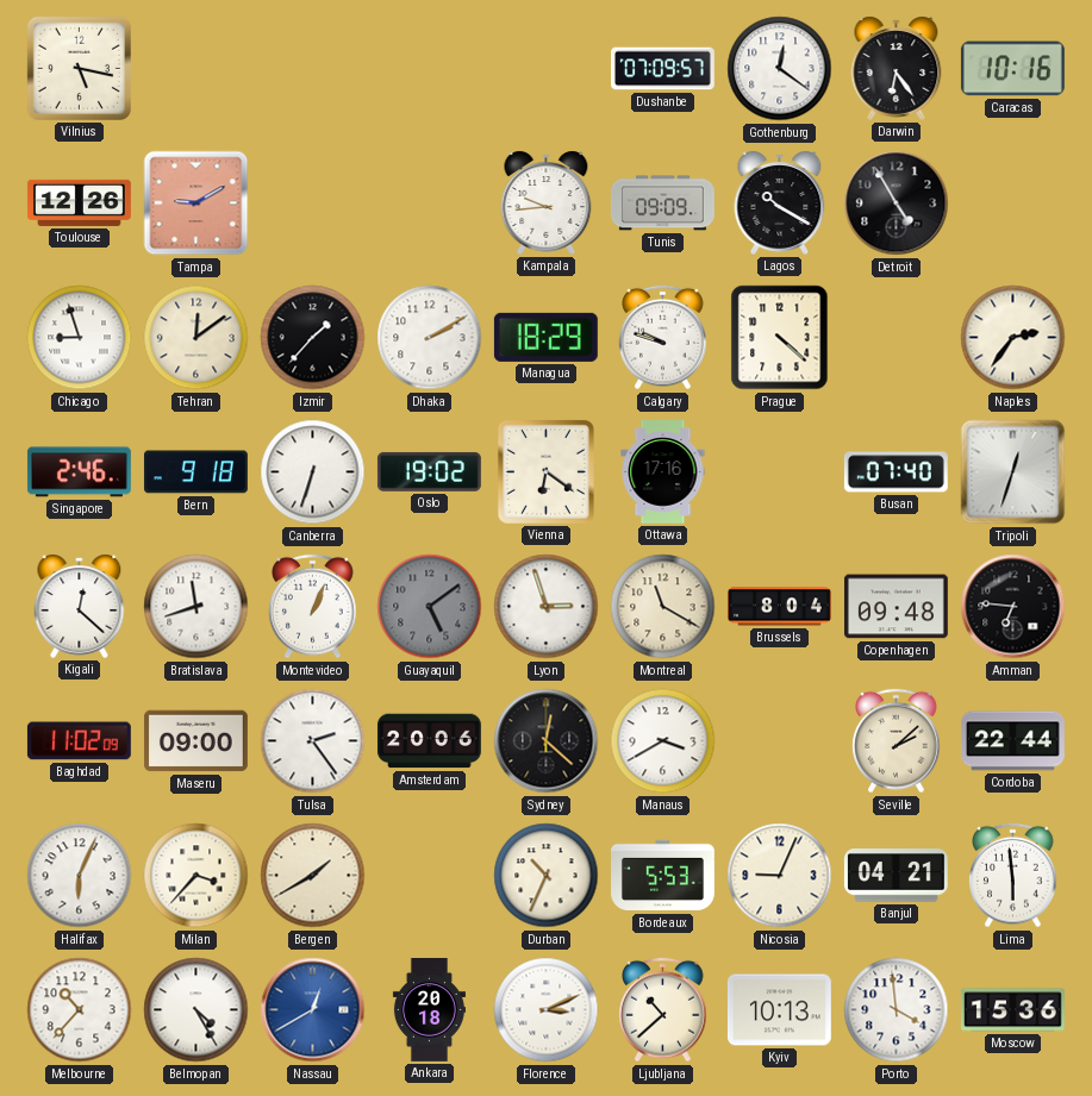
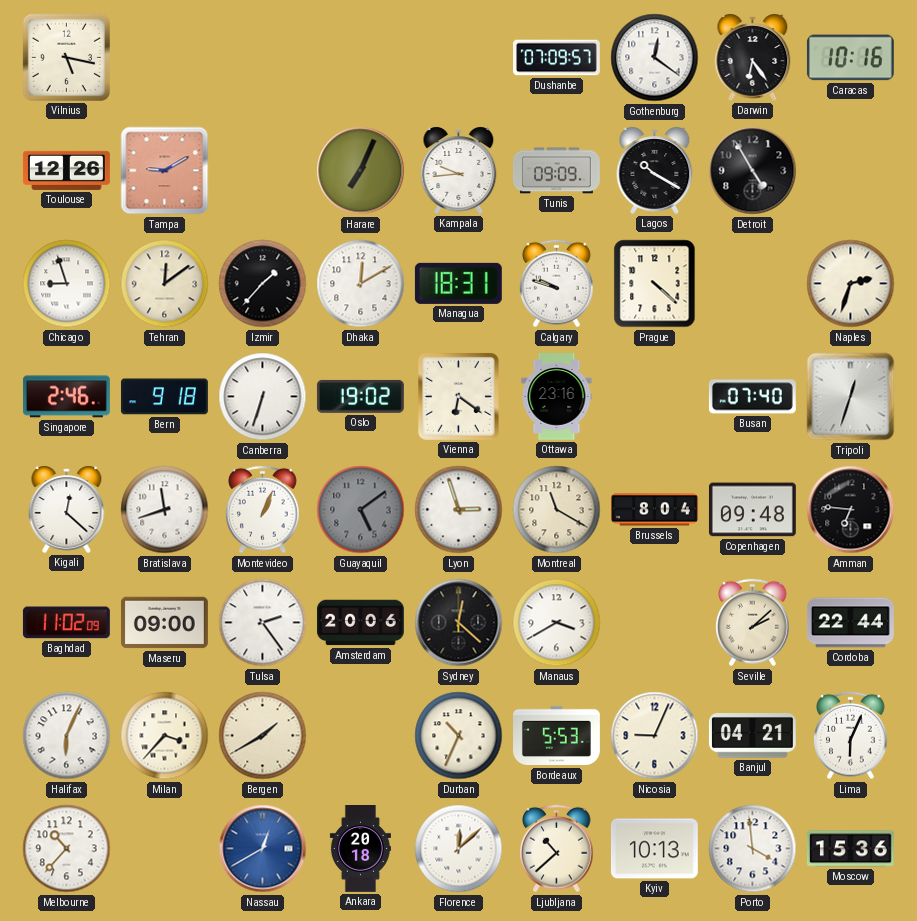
Harare: none -> 7:04
Dhaka: 2:10 -> 12:10
Managua: 18:29 -> 18:31
Naples: 2:36 -> 2:33
Ottawa: 17:16 -> 23:16
Lima: 5:59 -> 6:04
Belmopan: 4:25 -> none
Florence: 3:11 -> 12:08
